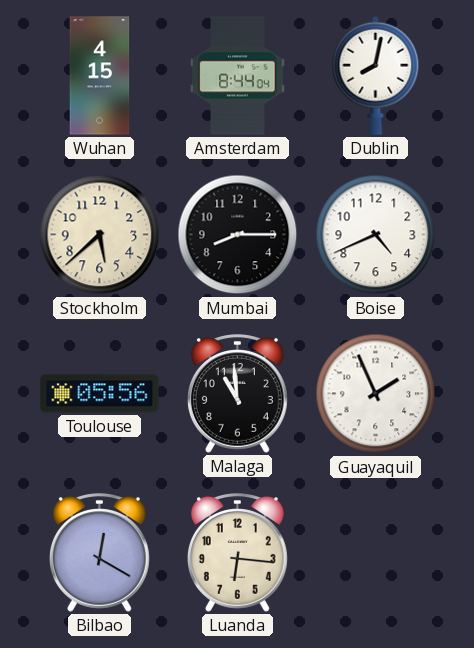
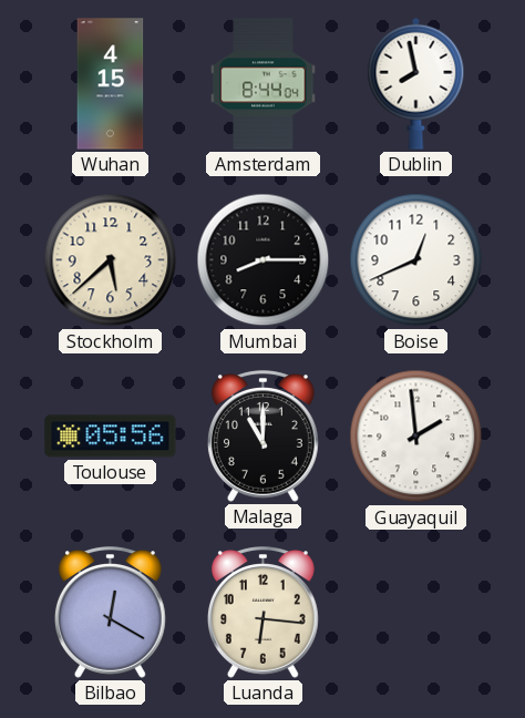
Dublin: 8:02 -> 7:58
Boise: 4:41 -> 12:41
Malaga: 10:59 -> 11:00
Guayaquil: 1:56 -> 1:59
